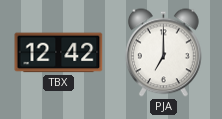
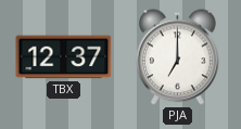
TBX: 12:42 -> 12:37
